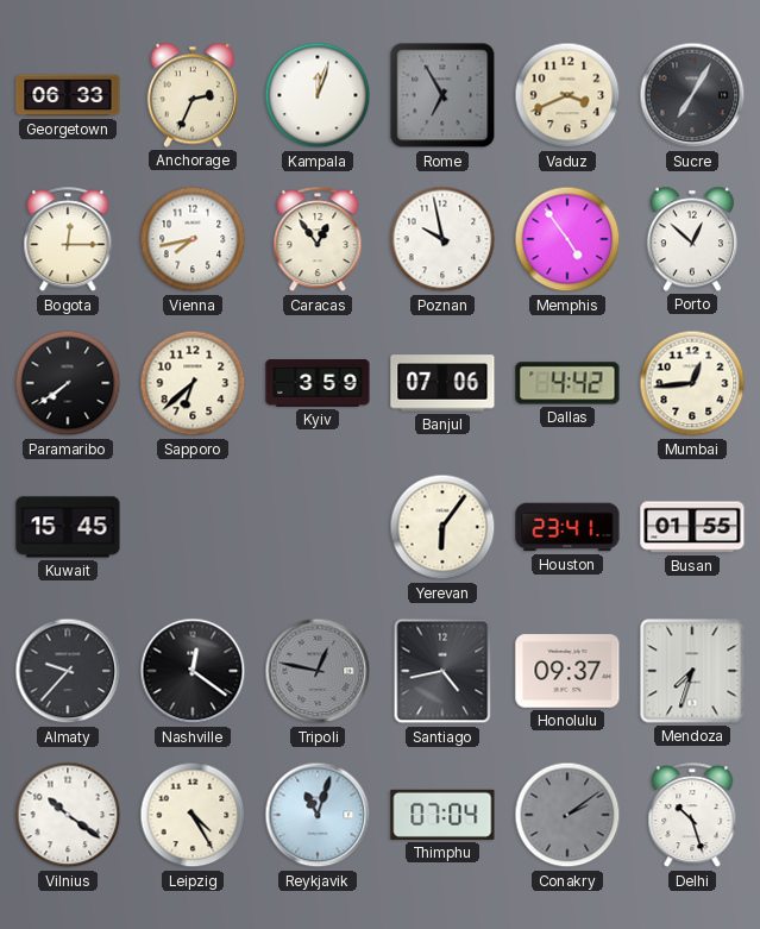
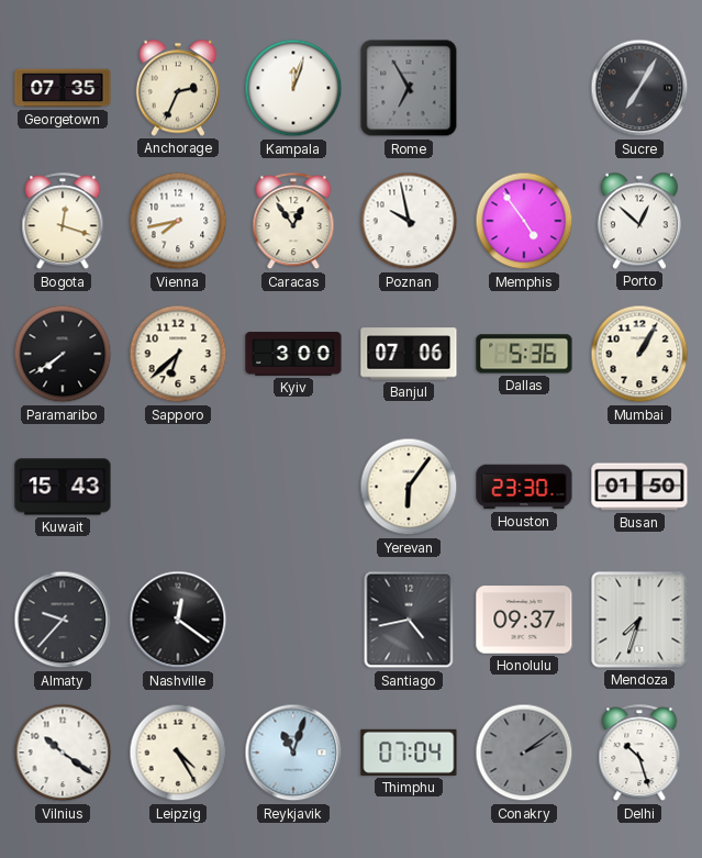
Georgetown: 06:33 -> 07:35
Vaduz: 3:41 -> none
Bogota: 12:15 -> 12:18
Kyiv: 3:59 -> 3:00
Dallas: 4:42 -> 5:36
Mumbai: 12:44 -> 1:05
Kuwait: 15:45 -> 15:43
Houston: 23:41 -> 23:30
Busan: 01:55 -> 01:50
Tripoli: 12:47 -> none
